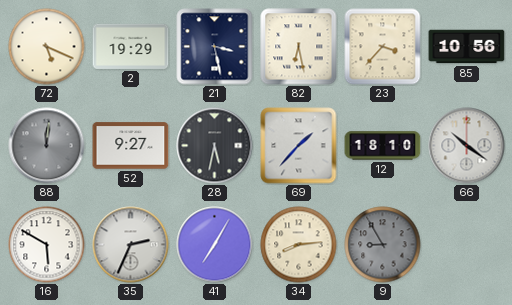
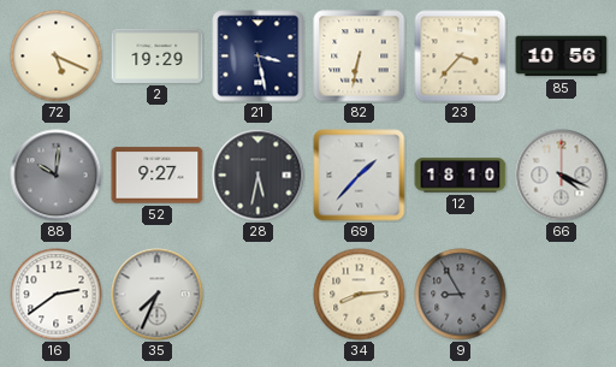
82: 6:28 -> 6:32
88: 12:01 -> 10:01
66: 10:21 -> 4:19
16: 5:50 -> 2:39
35: 2:34 -> 7:34
41: 7:05 -> none
